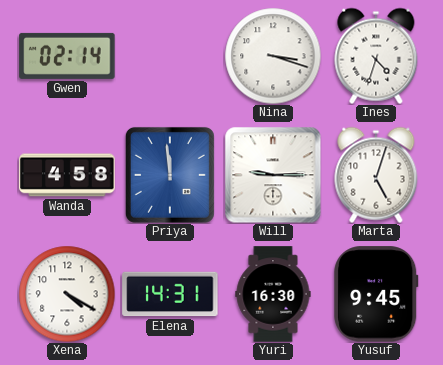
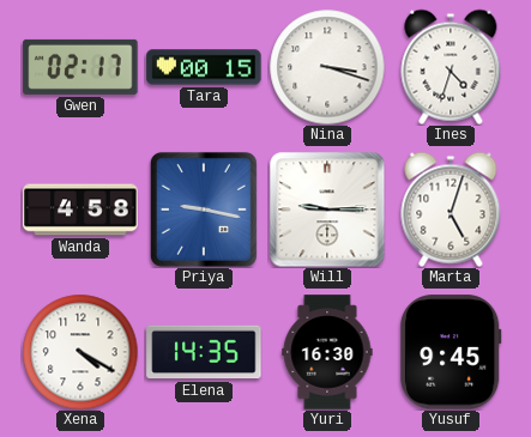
Gwen: 02:14 -> 02:17
Tara: none -> 00:15
Priya: 11:59 -> 9:17
Elena: 14:31 -> 14:35
